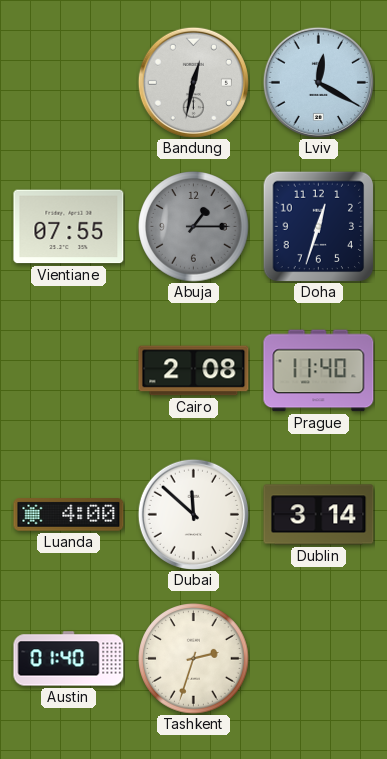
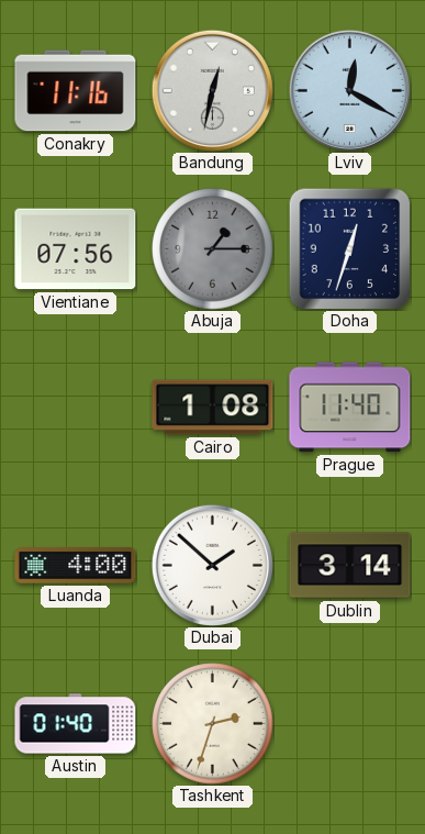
Conakry: none -> 11:16
Vientiane: 07:55 -> 07:56
Cairo: 2:08 -> 1:08
Dubai: 11:52 -> 1:52
